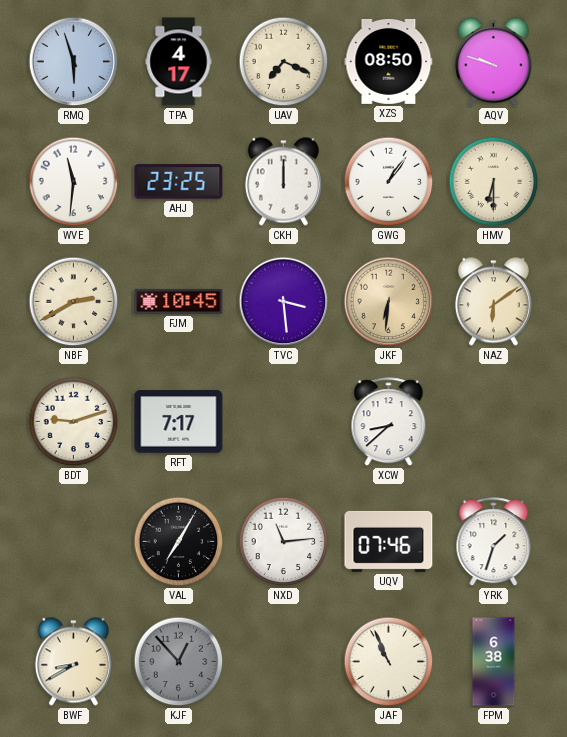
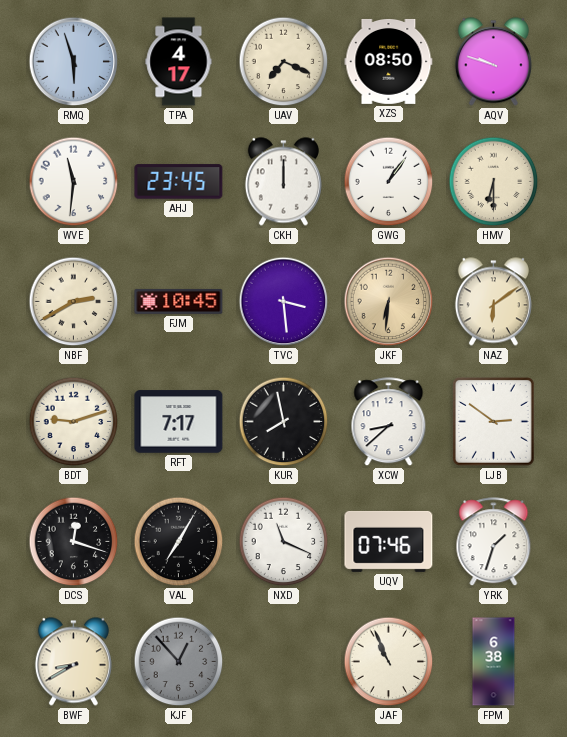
AHJ: 23:25 -> 23:45
KUR: none -> 7:58
LJB: none -> 2:51
DCS: none -> 12:18
NXD: 11:14 -> 11:19
